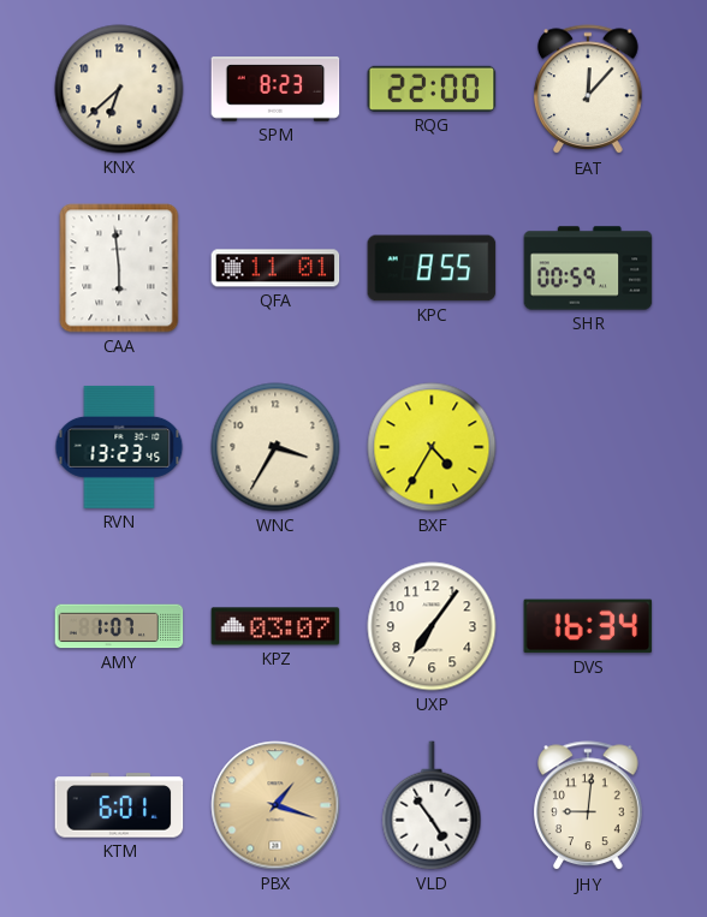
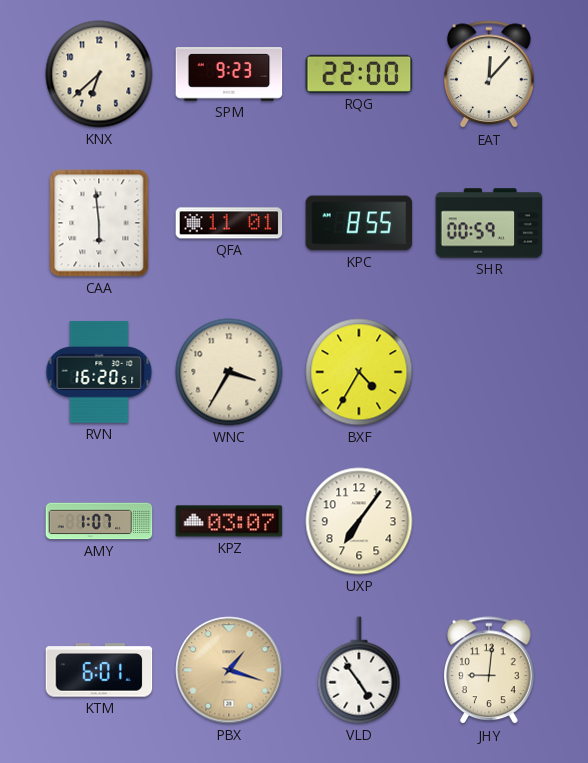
SPM: 8:23 -> 9:23
RVN: 13:23 -> 16:20
DVS: 16:34 -> none
